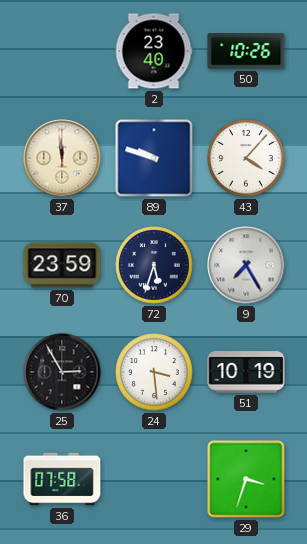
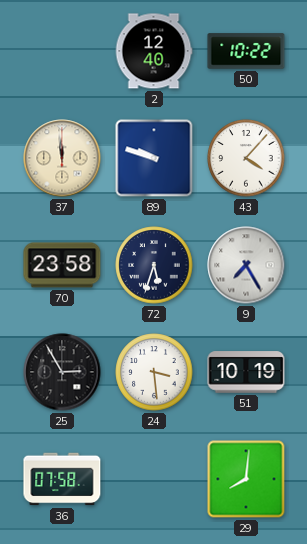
2: 23:40 -> 12:40
50: 10:26 -> 10:22
70: 23:59 -> 23:58
29: 3:33 -> 8:01
